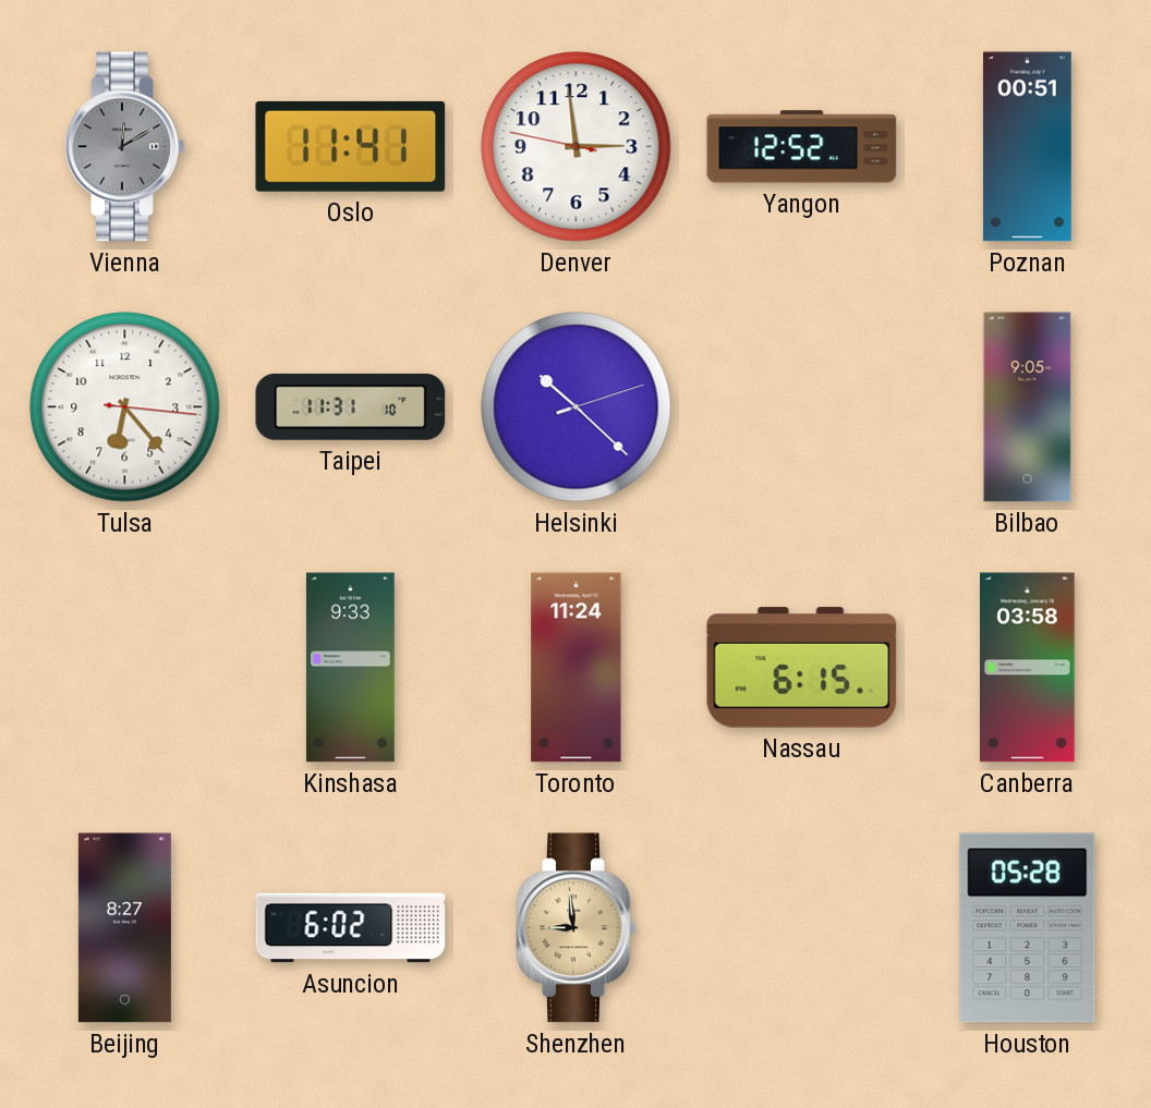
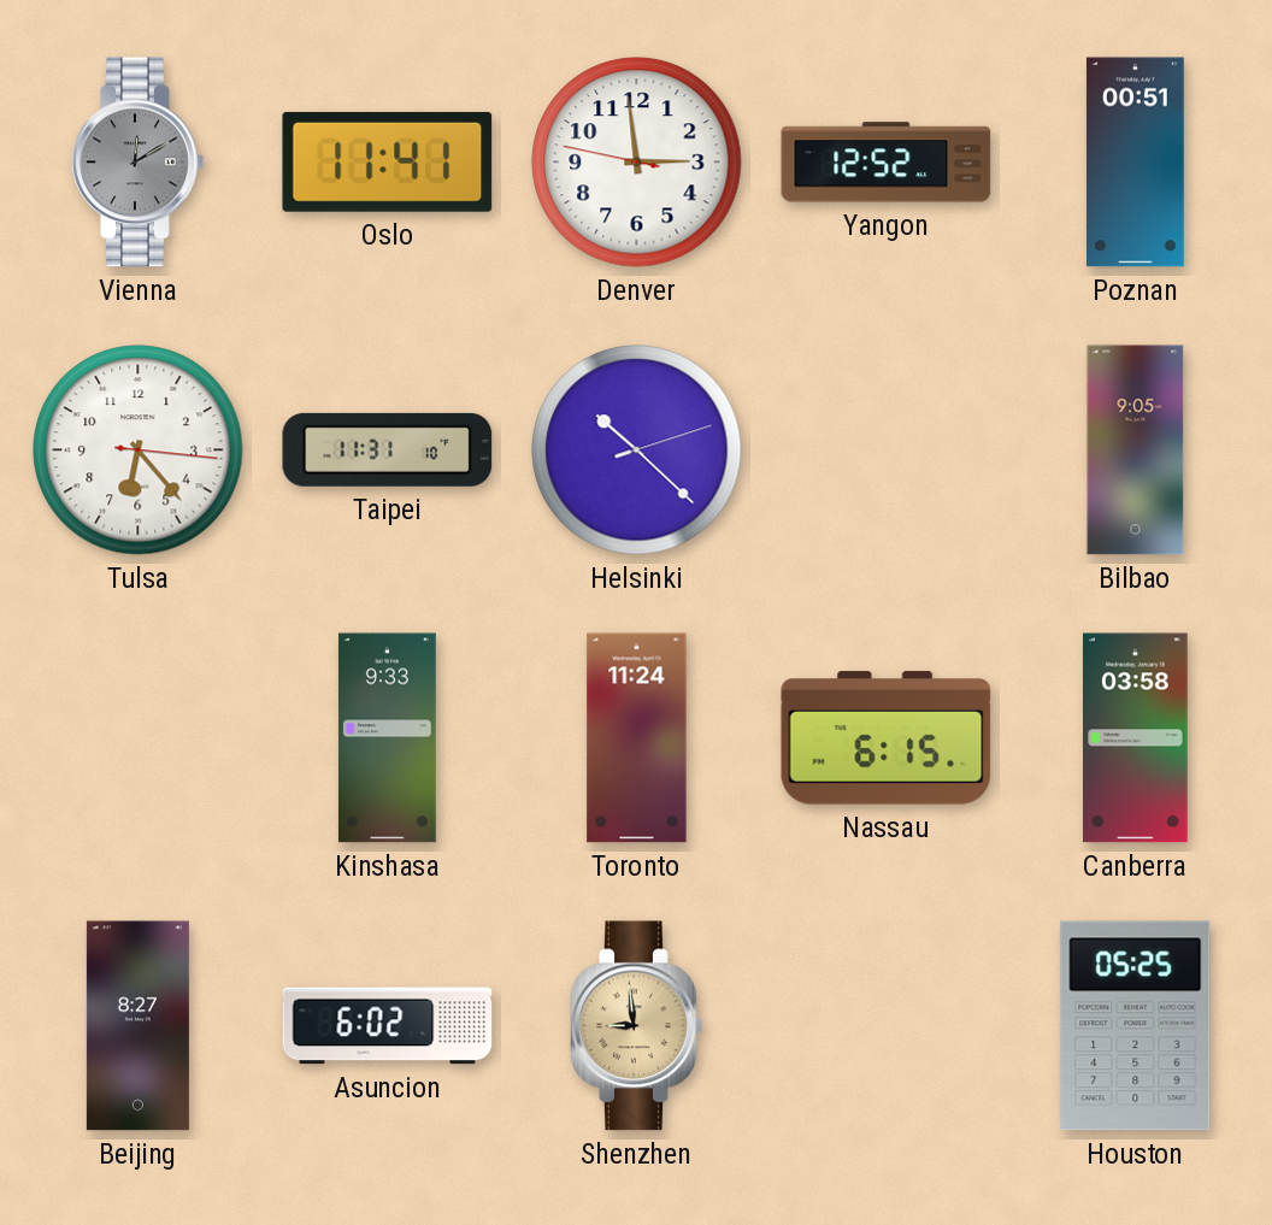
Houston: 05:28 -> 05:25
